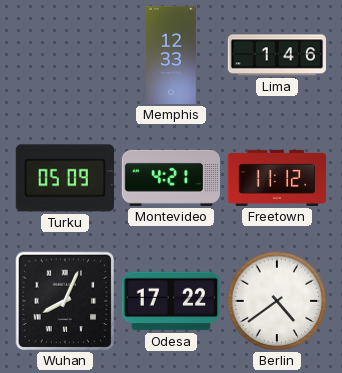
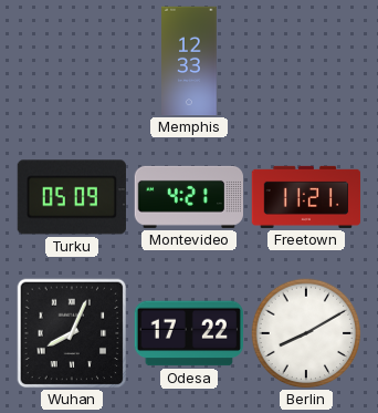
Lima: 1:46 -> none
Freetown: 11:12 -> 11:21
Berlin: 4:39 -> 8:10
